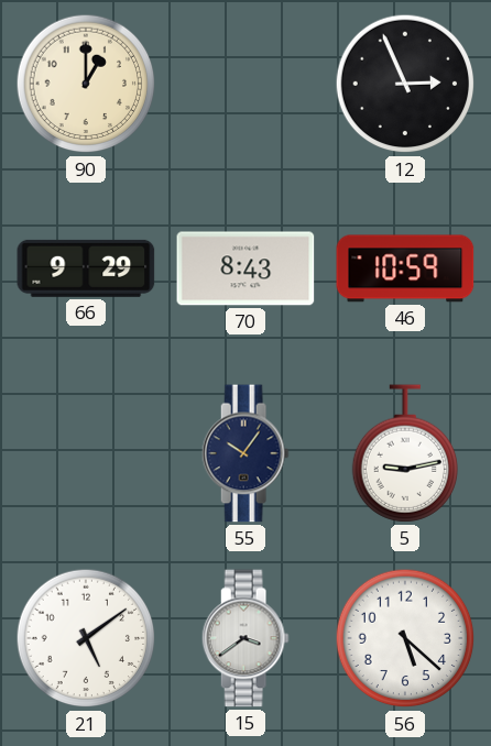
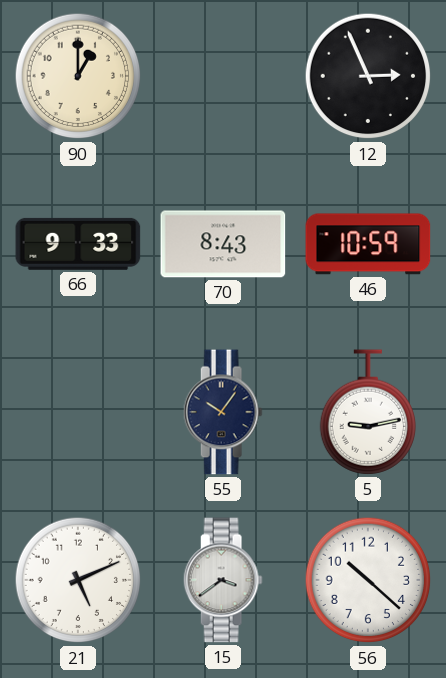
66: 9:29 -> 9:33
21: 5:09 -> 5:11
56: 5:22 -> 10:22
